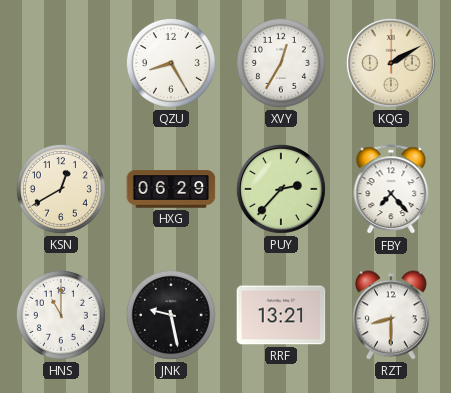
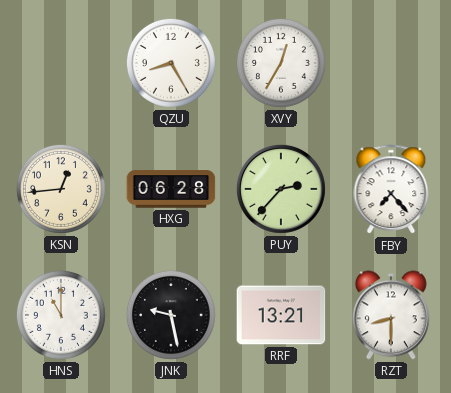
KQG: 2:10 -> none
KSN: 12:40 -> 12:44
HXG: 06:29 -> 06:28
